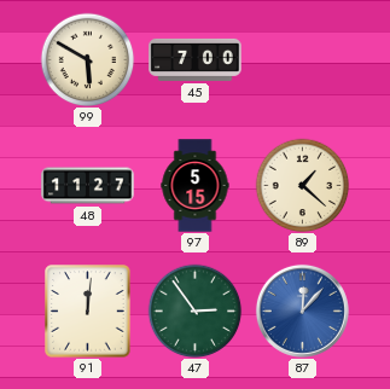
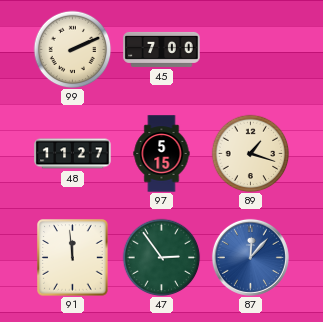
99: 5:50 -> 2:11
89: 1:22 -> 1:18
91: 12:01 -> 11:59
